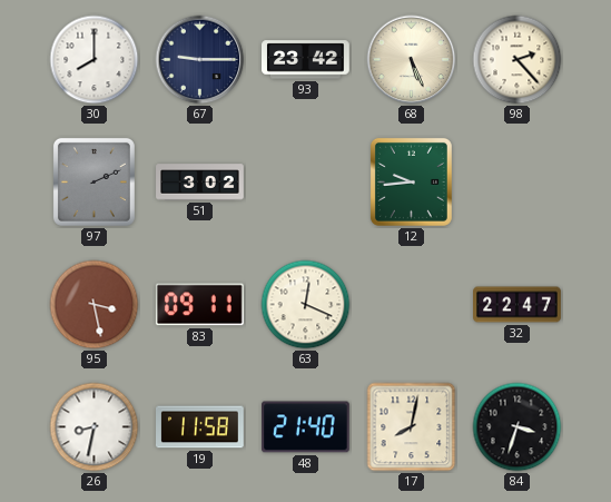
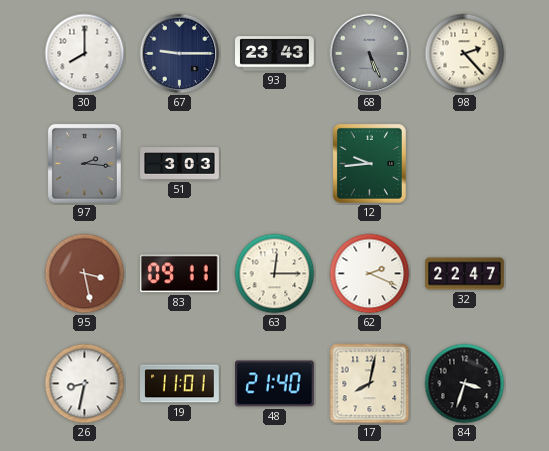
93: 23:42 -> 23:43
68 dial: cream -> grey
97: 2:11 -> 2:16
51: 3:02 -> 3:03
63: 12:19 -> 12:15
62: none -> 2:19
19: 11:58 -> 11:01
